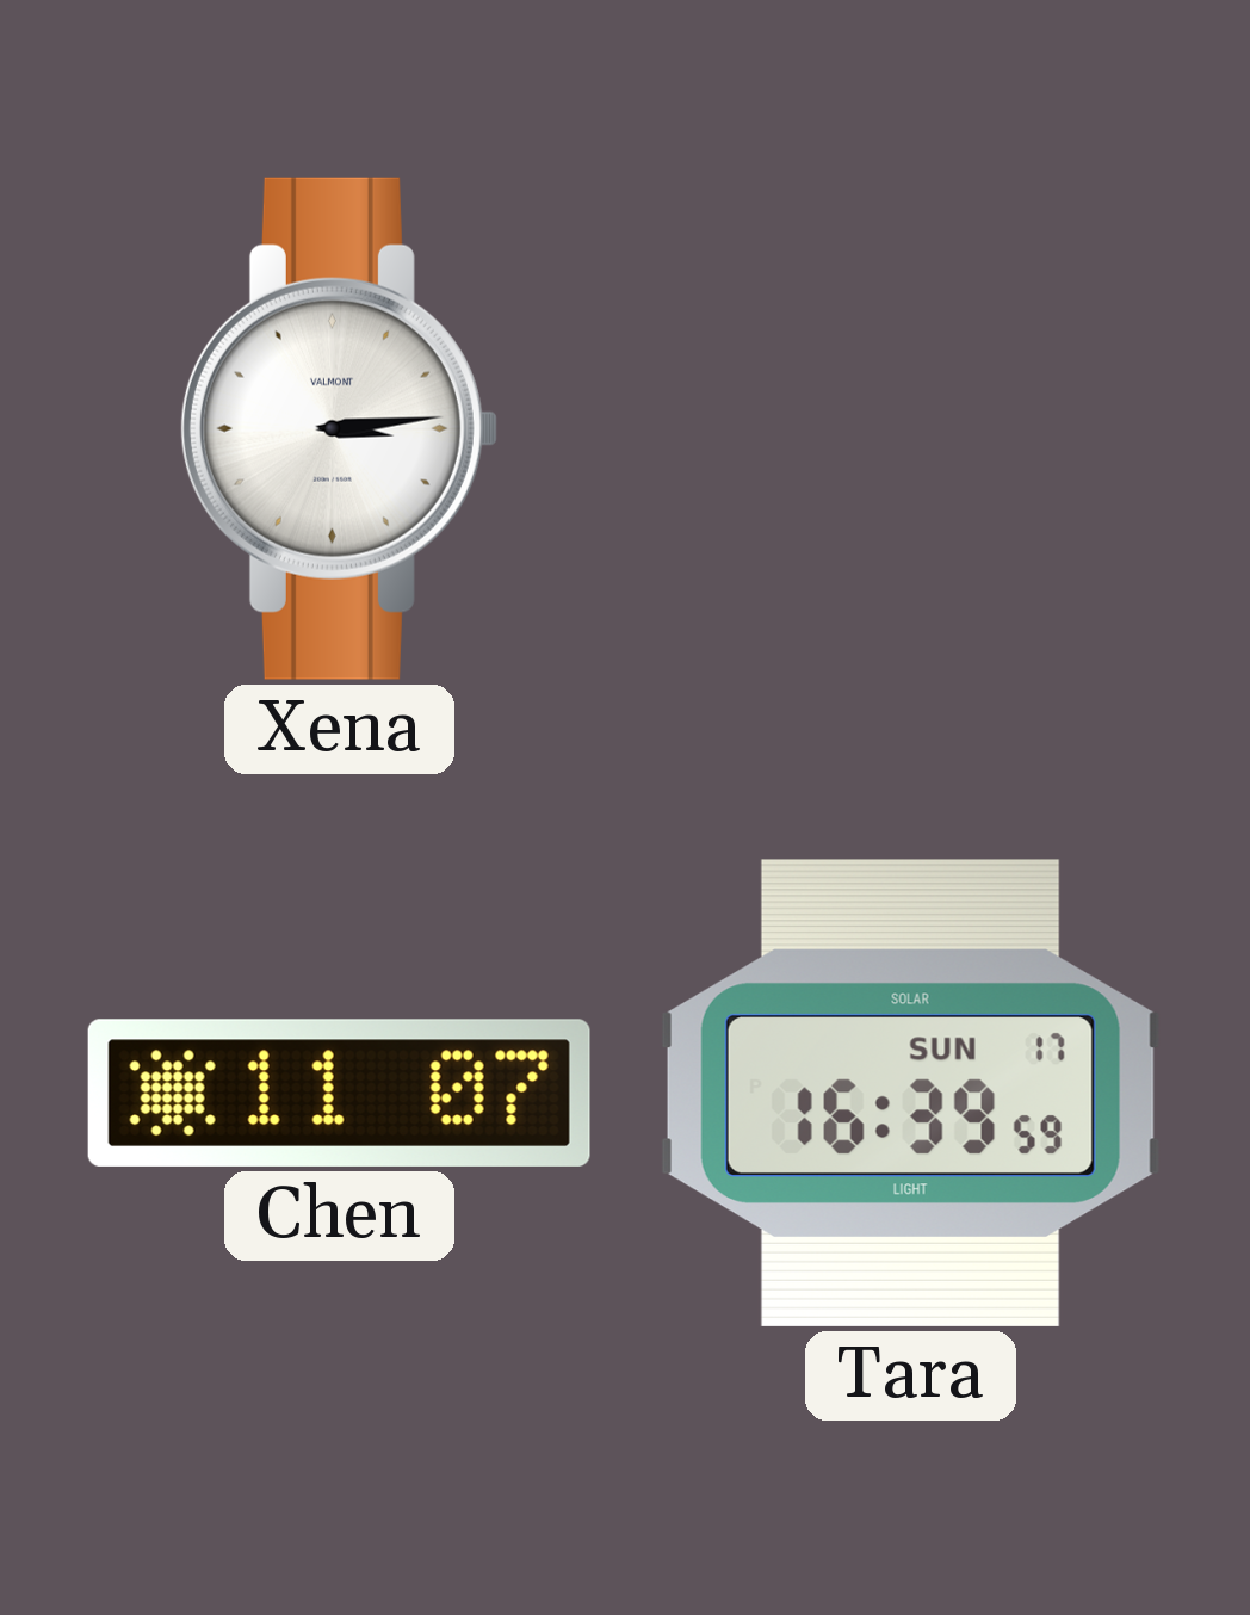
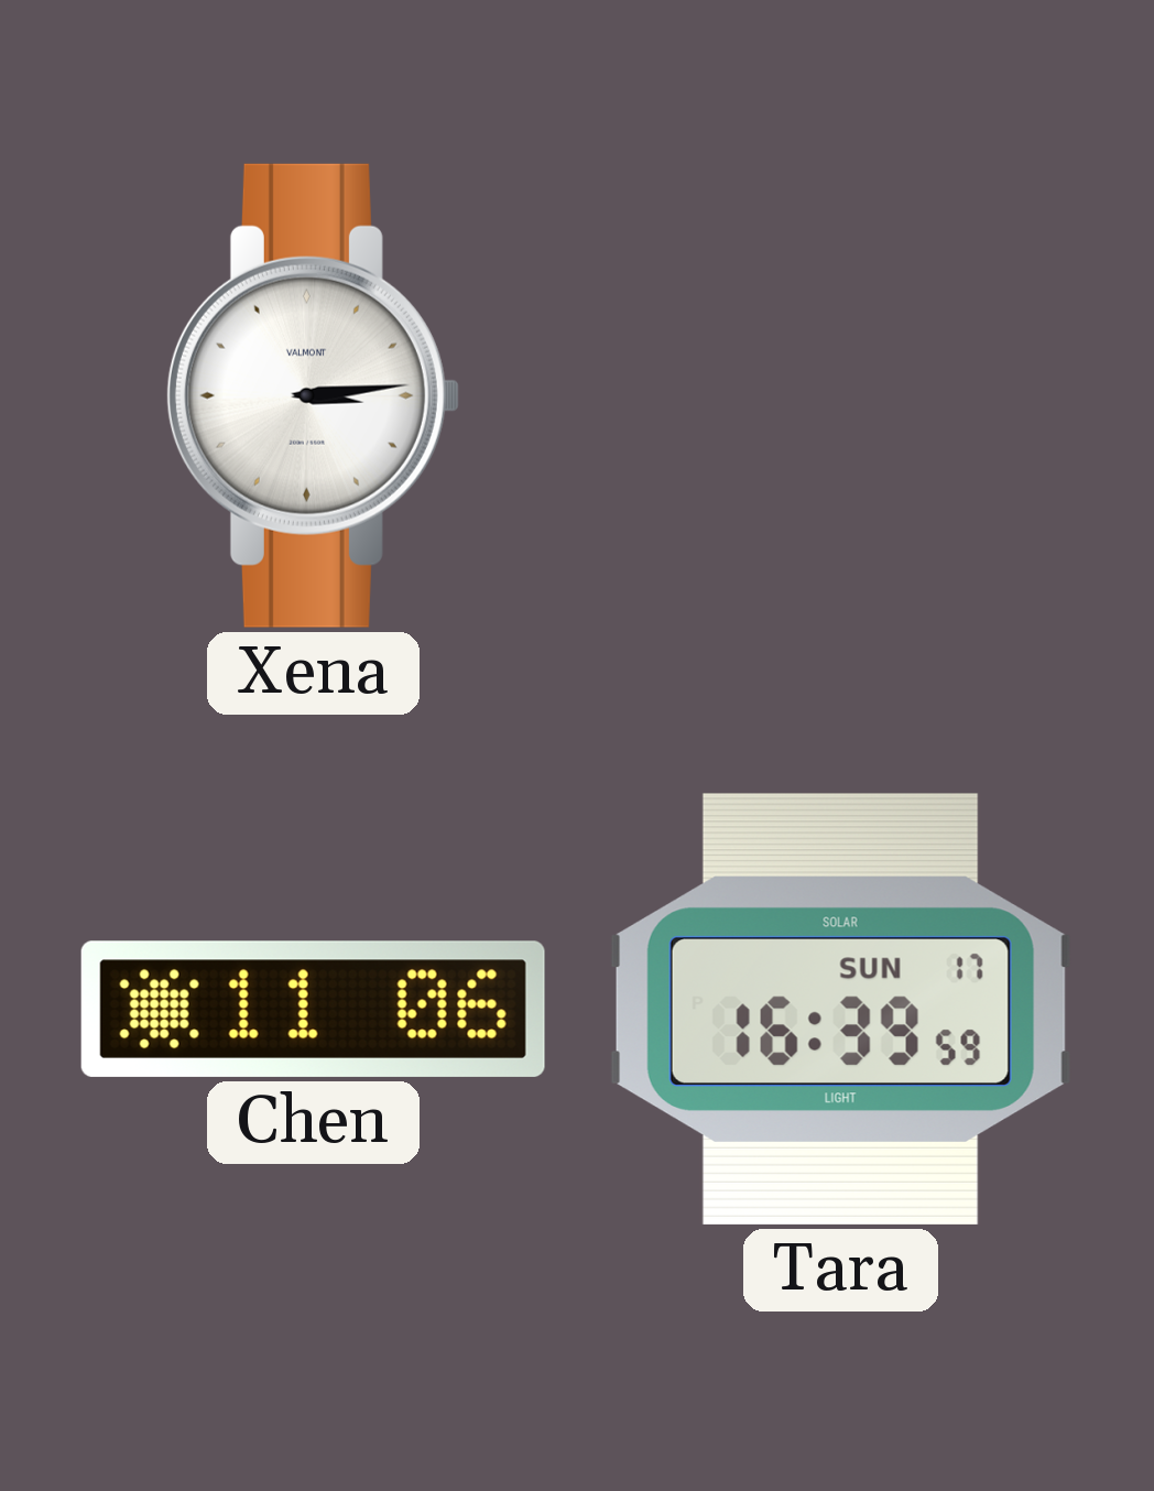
Chen: 11:07 -> 11:06
